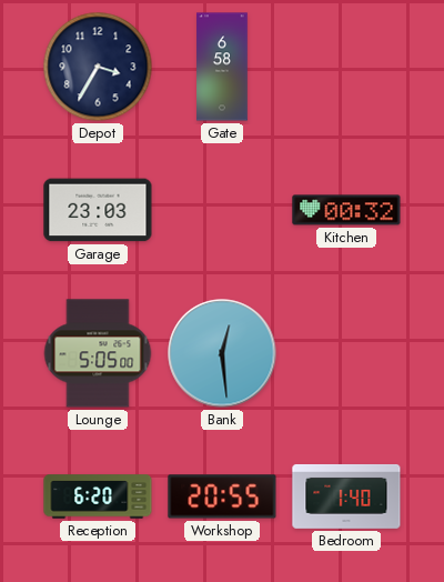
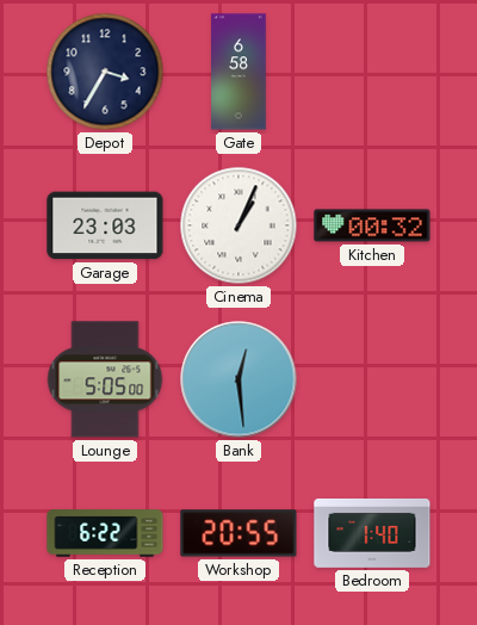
Cinema: none -> 1:04
Reception: 6:20 -> 6:22
